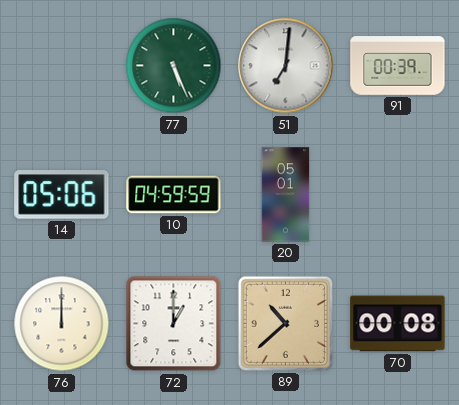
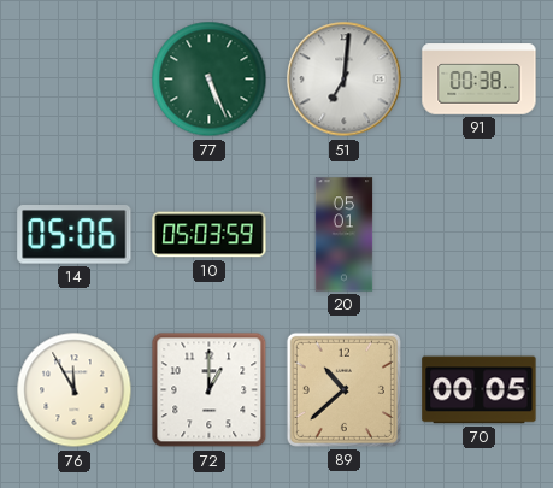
91: 00:39 -> 00:38
10: 04:59 -> 05:03
76: 12:00 -> 11:55
70: 00:08 -> 00:05
